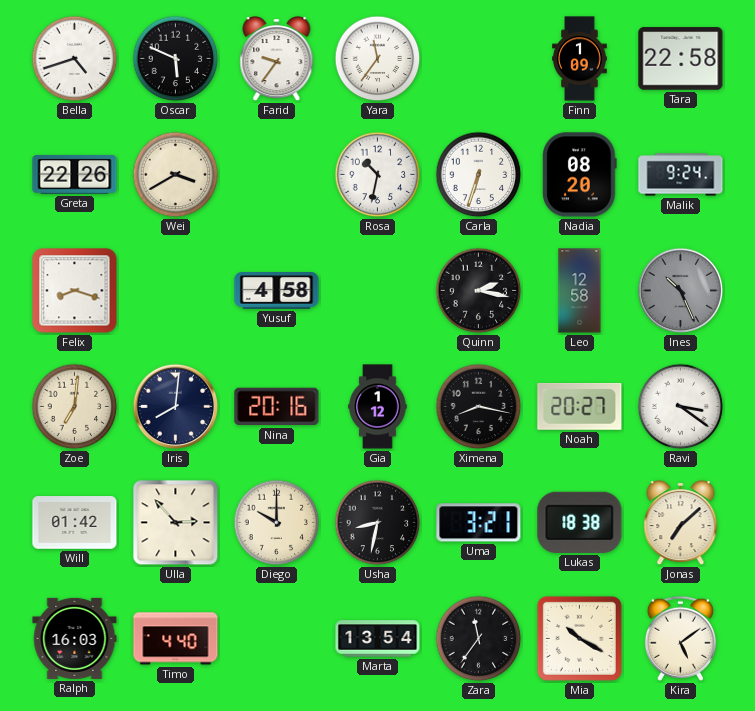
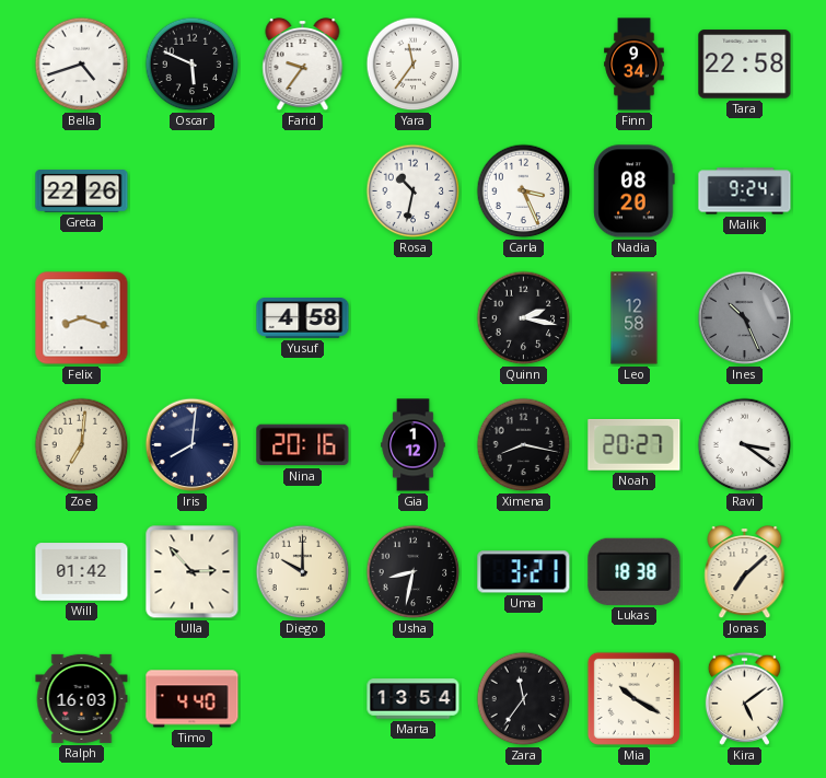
Finn: 1:09 -> 9:34
Wei: 3:40 -> none
Carla: 6:33 -> 3:26
